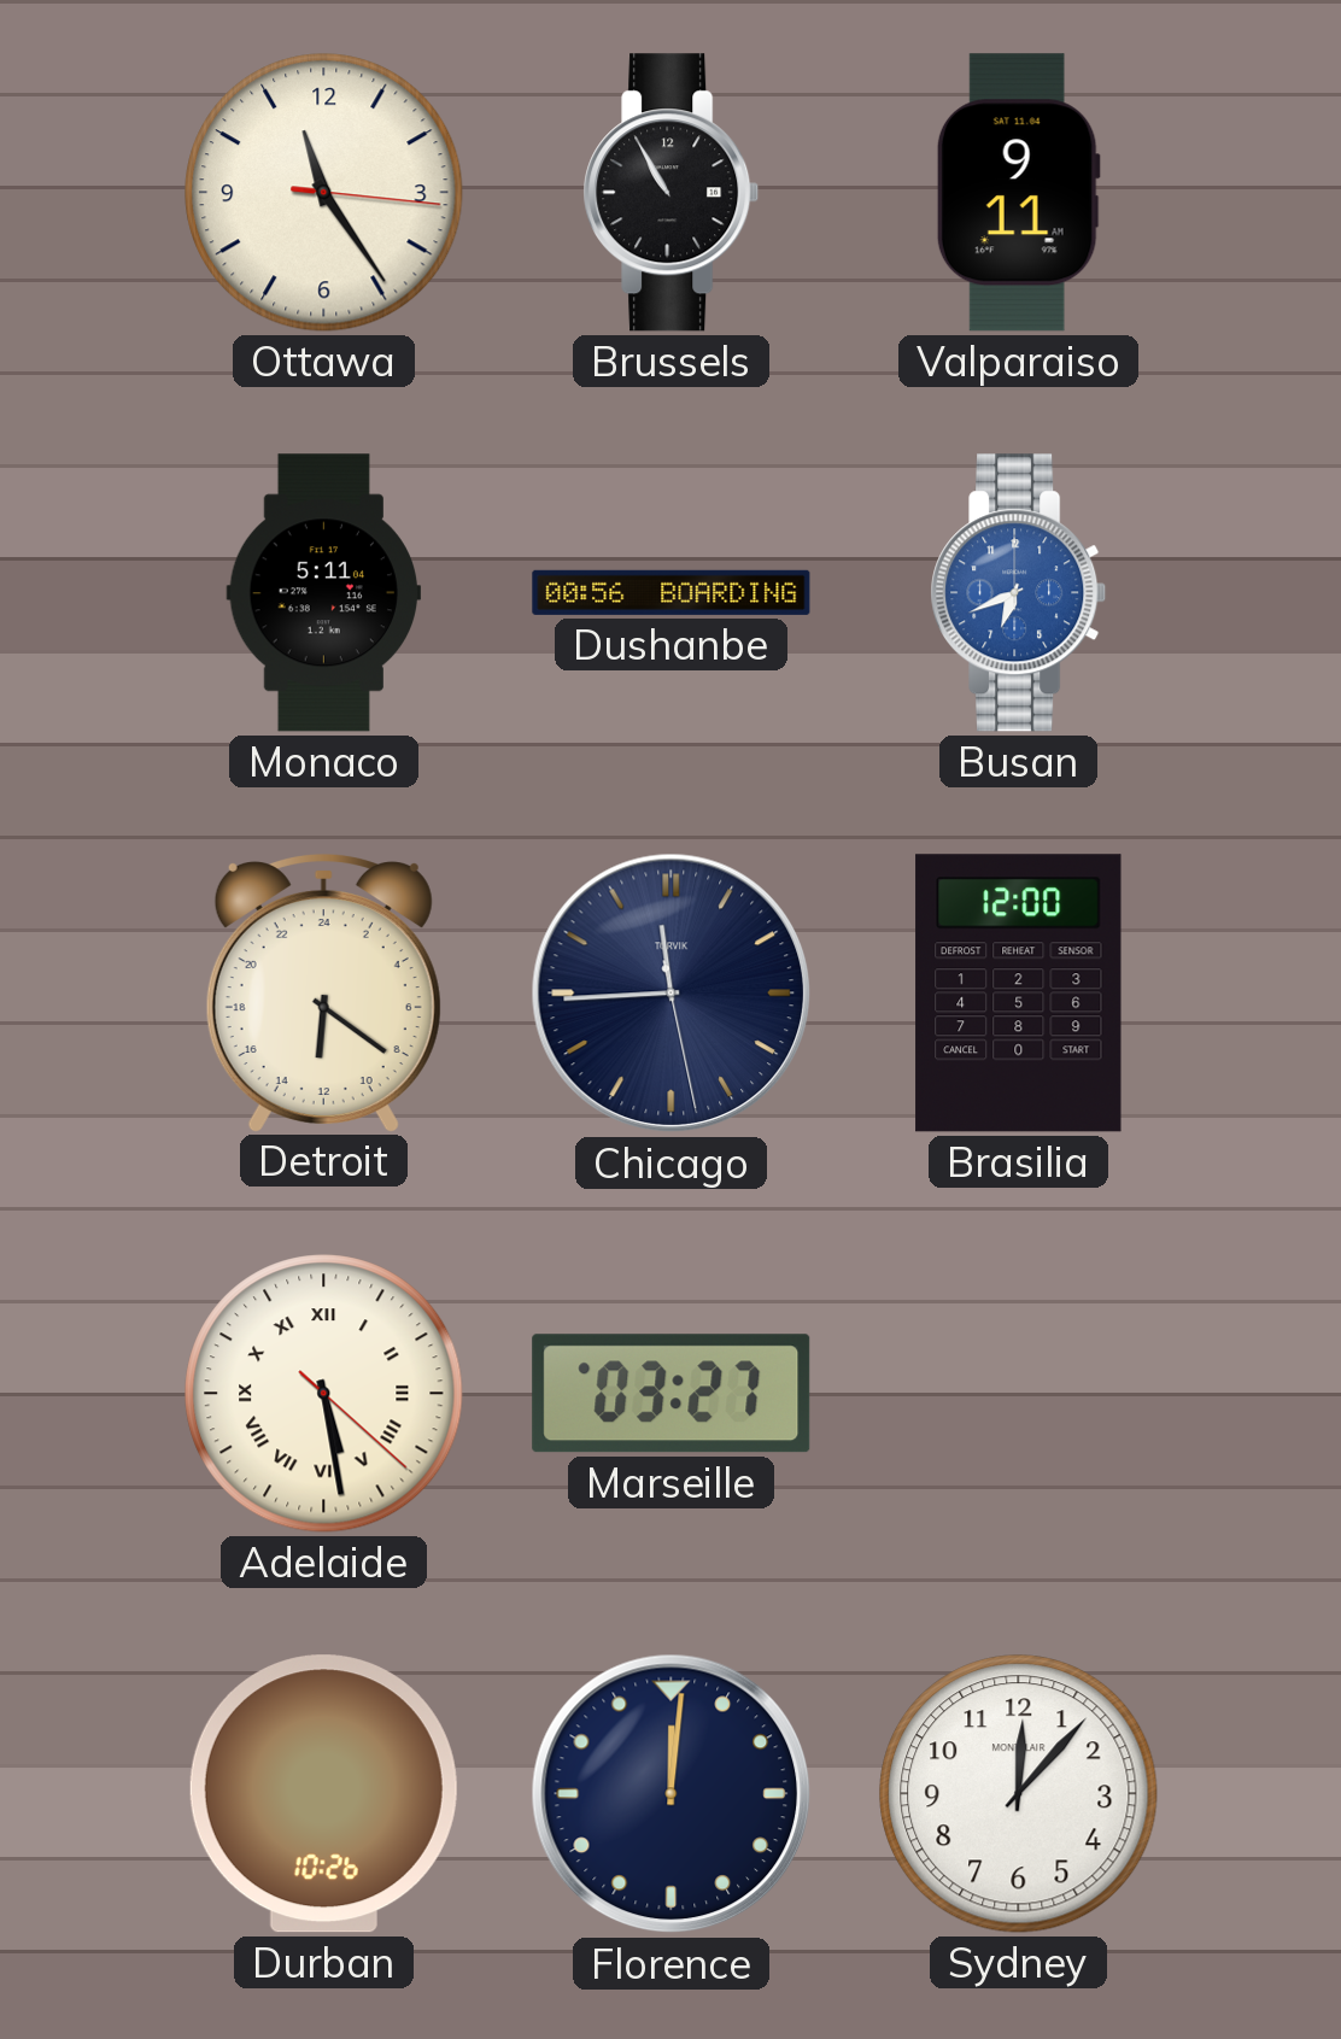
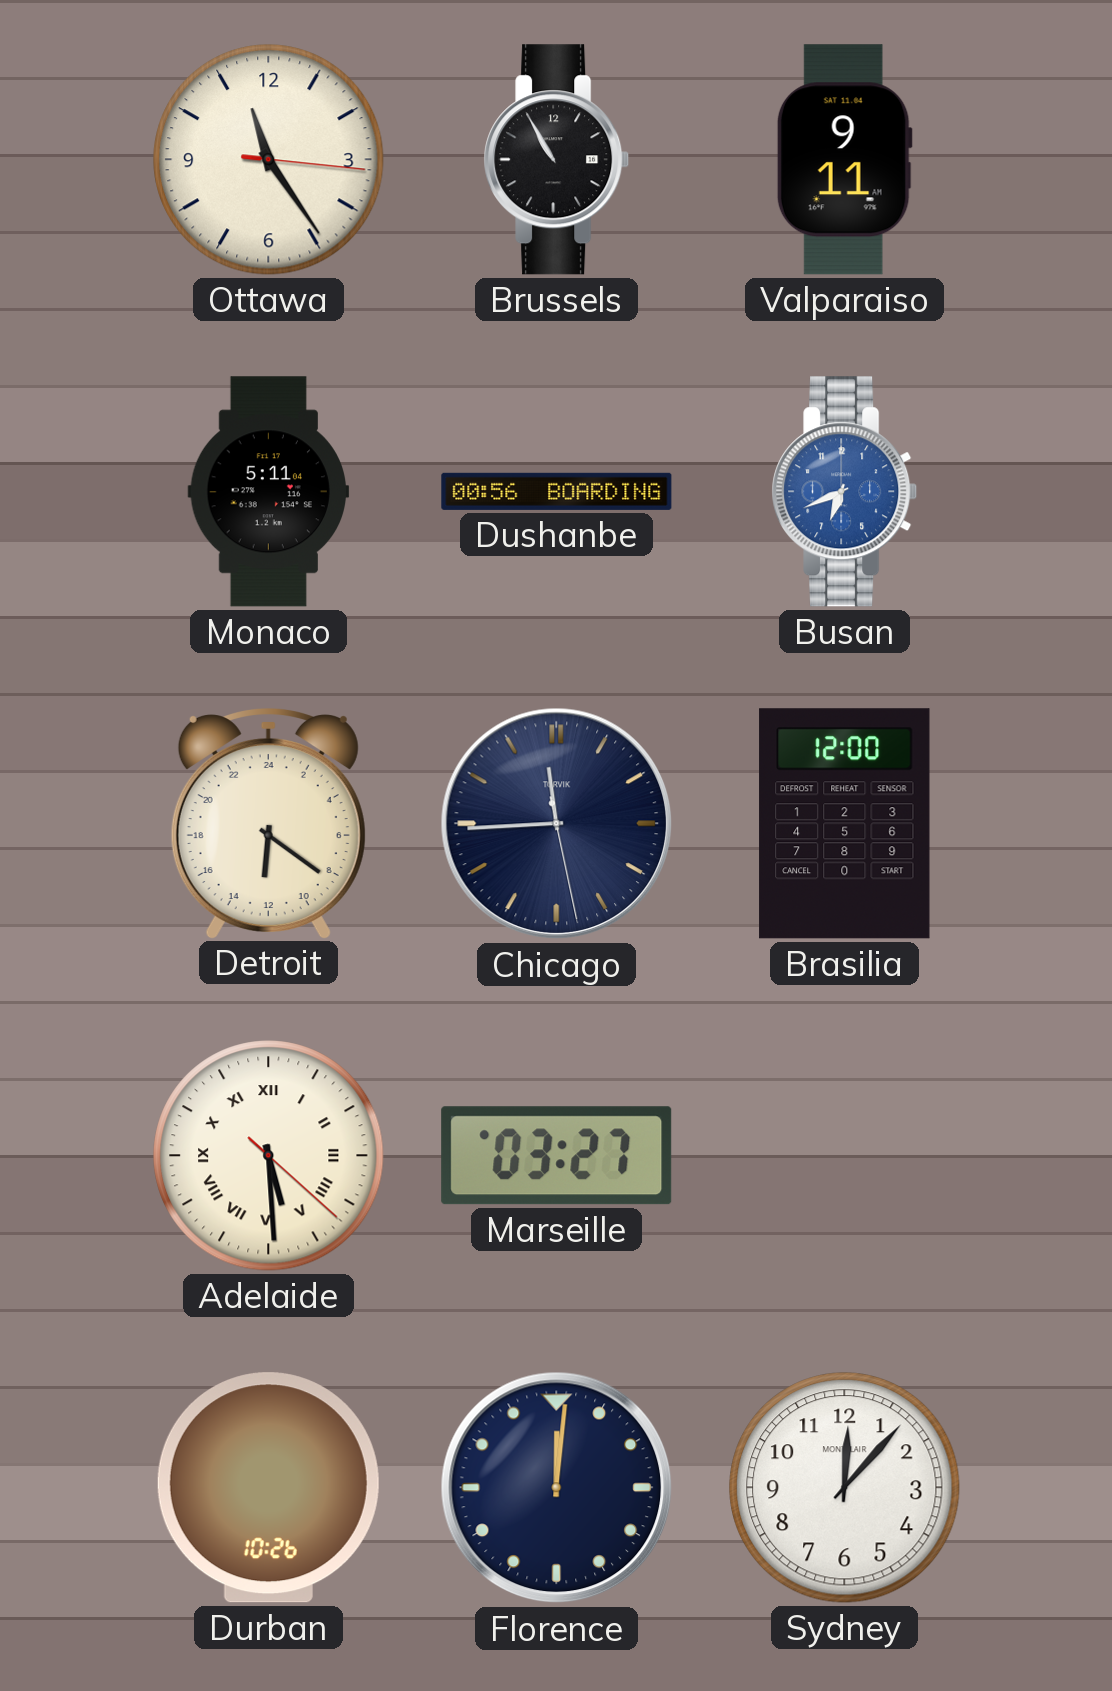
Adelaide: 5:28 -> 5:29
